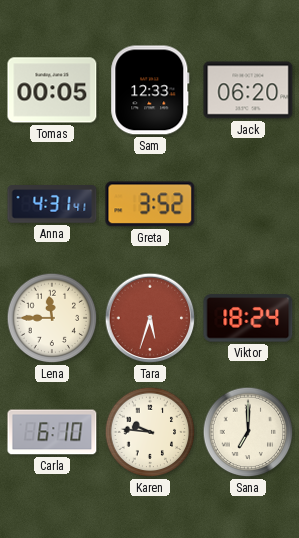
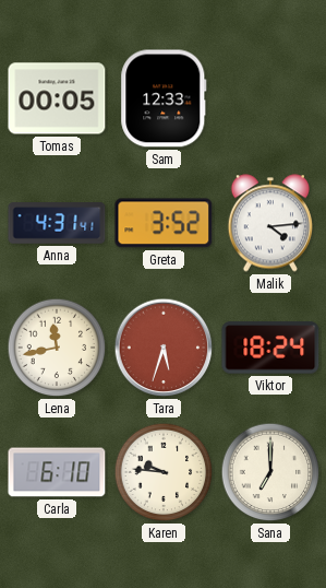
Jack: 06:20 -> none
Malik: none -> 4:14
Lena: 11:45 -> 11:43
